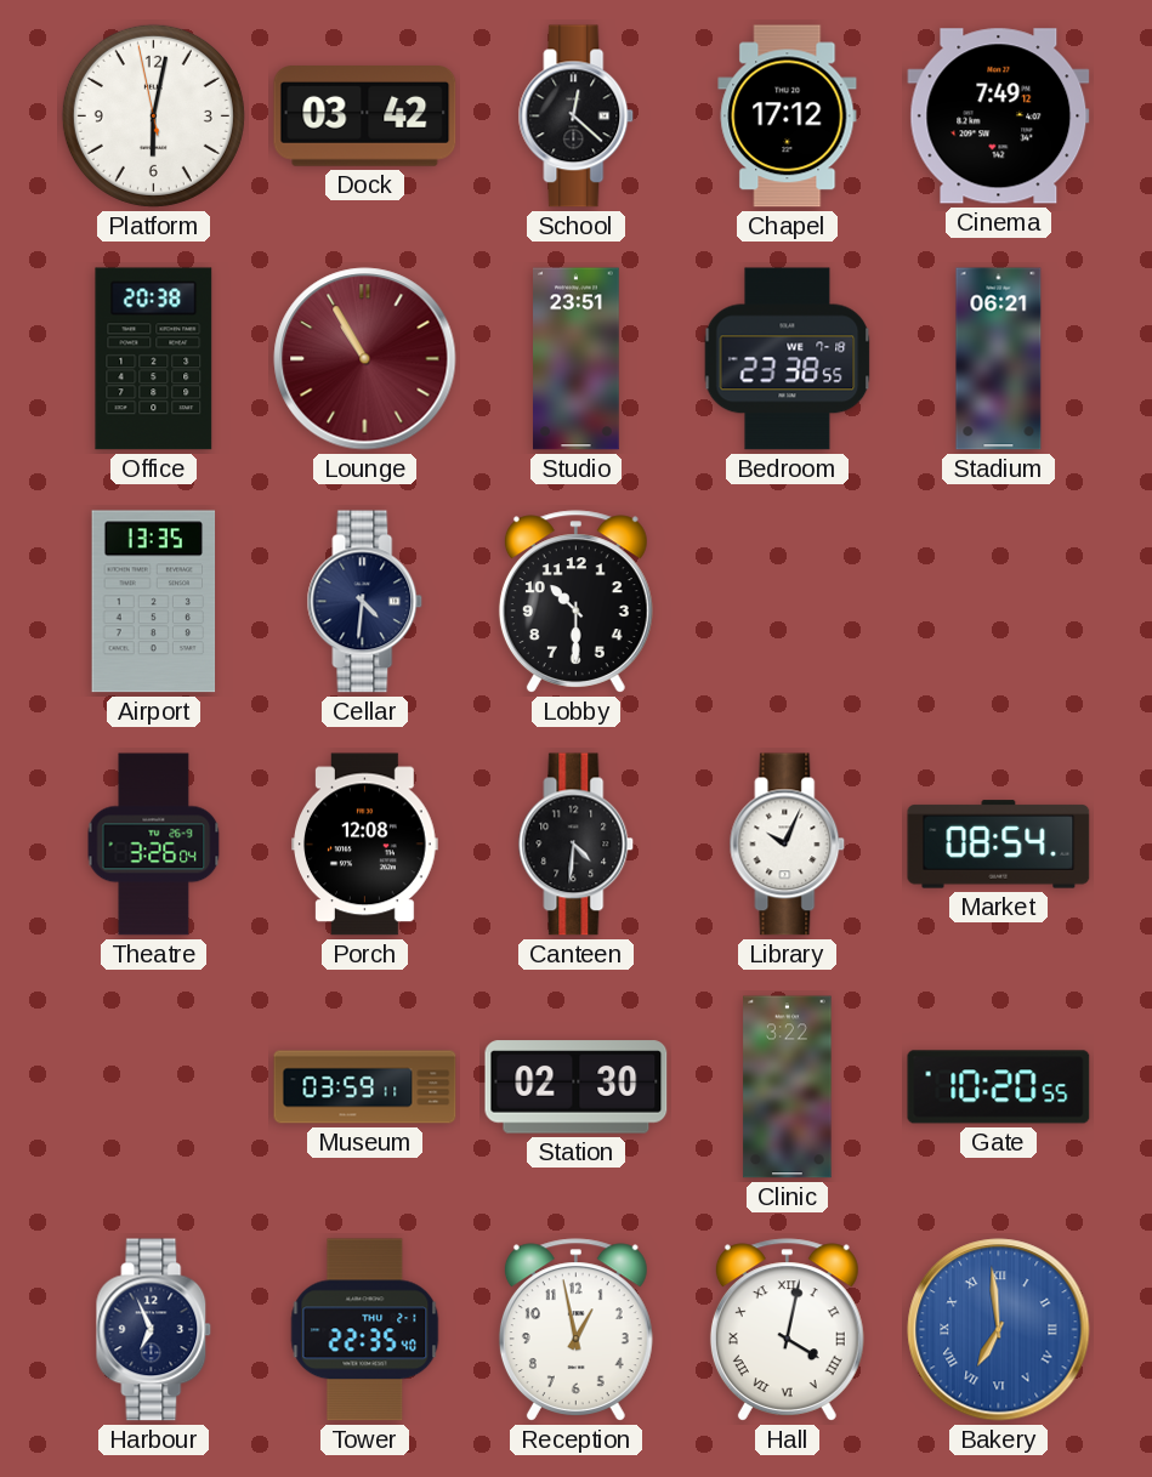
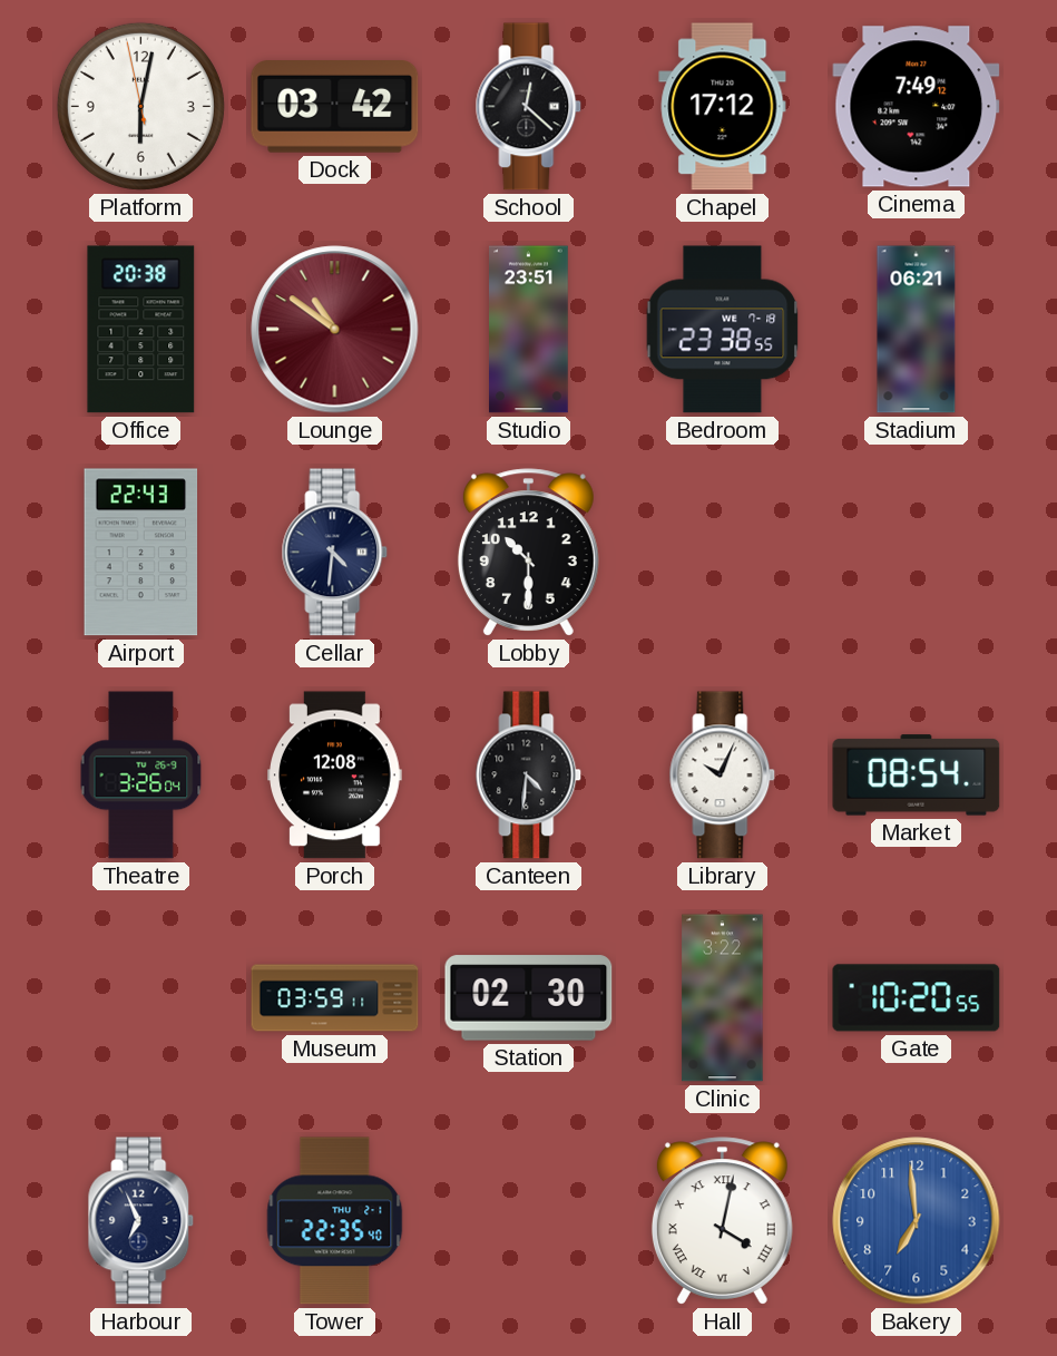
Lounge: 10:55 -> 10:51
Airport: 13:35 -> 22:43
Reception: 12:58 -> none
Bakery numerals: Roman -> Arabic
